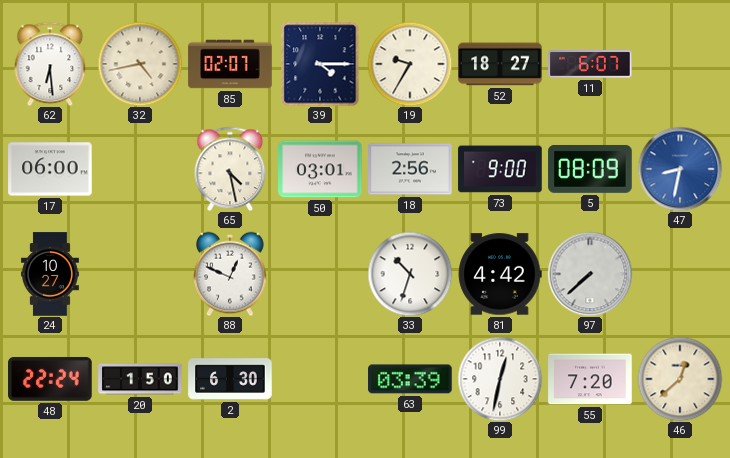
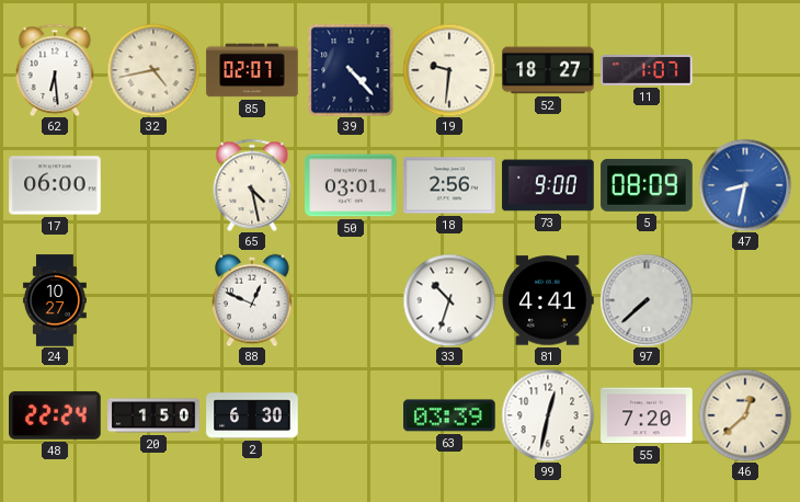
39: 4:15 -> 4:23
19: 9:35 -> 9:31
11: 6:07 -> 1:07
81: 4:42 -> 4:41
